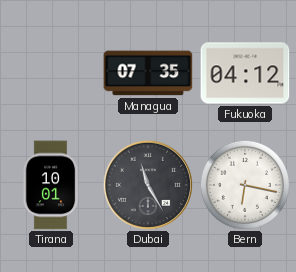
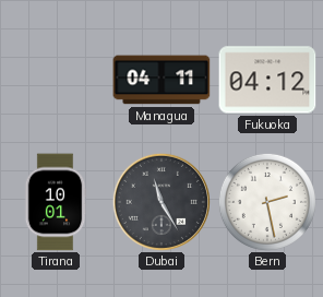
Managua: 07:35 -> 04:11
Bern: 6:17 -> 2:28
